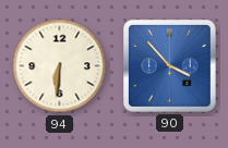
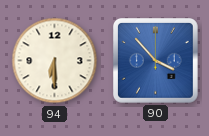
94: 6:31 -> 6:30
